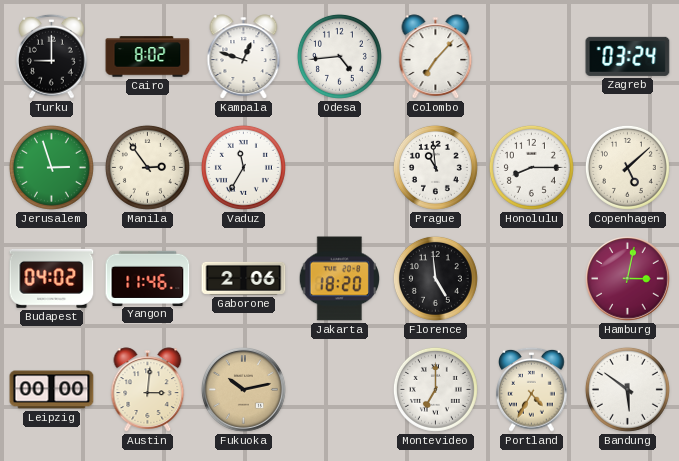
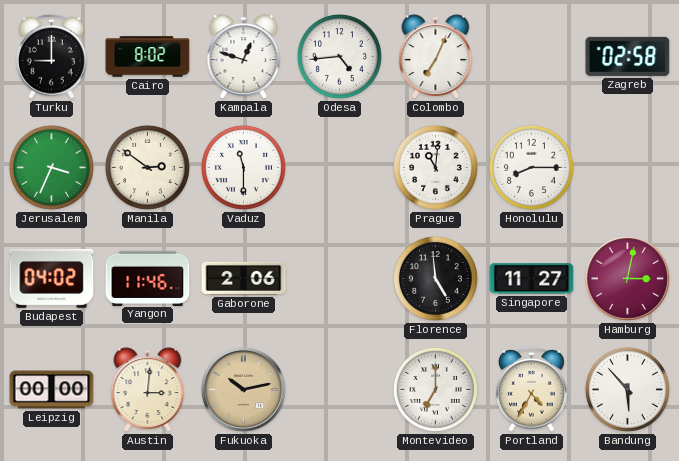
Colombo: 7:07 -> 7:04
Zagreb: 03:24 -> 02:58
Jerusalem: 2:57 -> 3:34
Manila: 2:54 -> 2:51
Vaduz: 11:35 -> 11:30
Prague: 10:59 -> 11:01
Copenhagen: 5:08 -> none
Jakarta: 18:20 -> none
Singapore: none -> 11:27
Bandung: 5:51 -> 5:53
